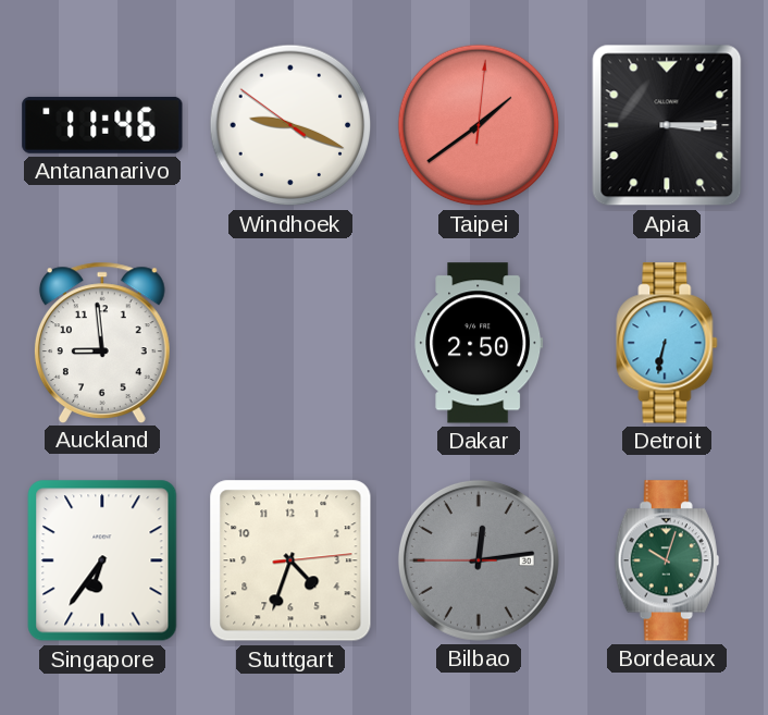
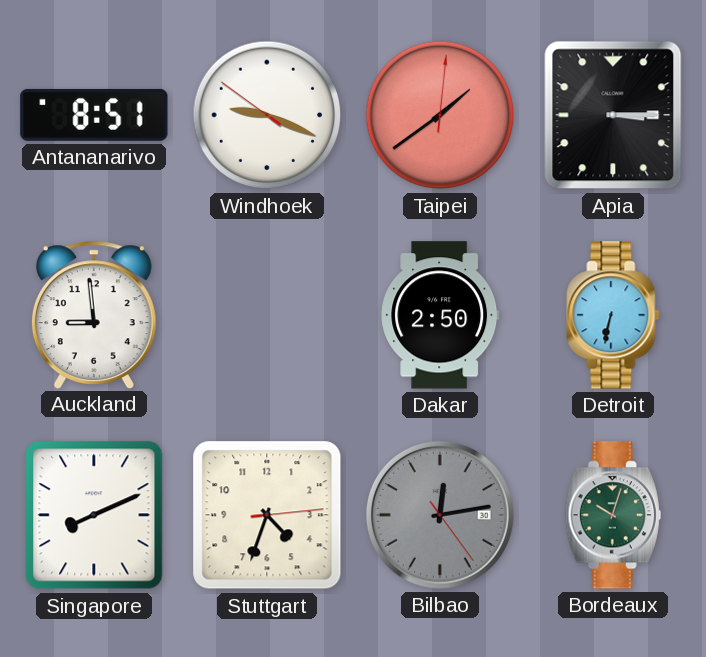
Antananarivo: 11:46 -> 8:51
Singapore: 6:36 -> 8:11
Bilbao: 12:13:45 -> 12:13:24
